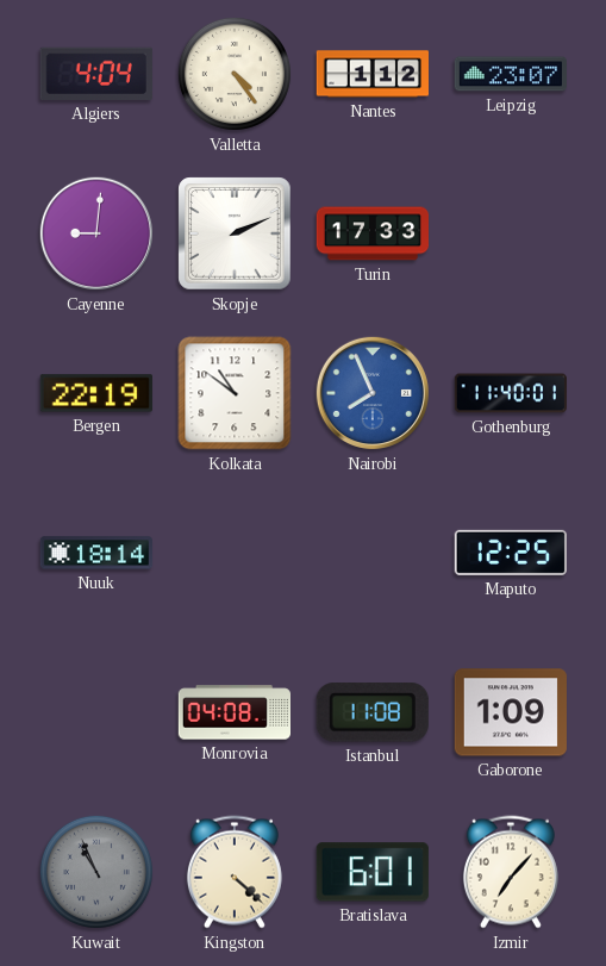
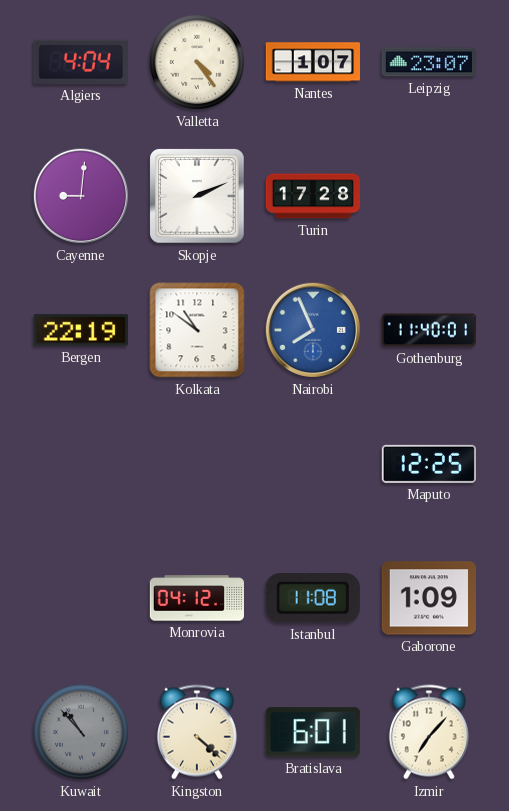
Nantes: 1:12 -> 1:07
Turin: 17:33 -> 17:28
Nuuk: 18:14 -> none
Monrovia: 04:08 -> 04:12
Kuwait: 10:56 -> 10:53
